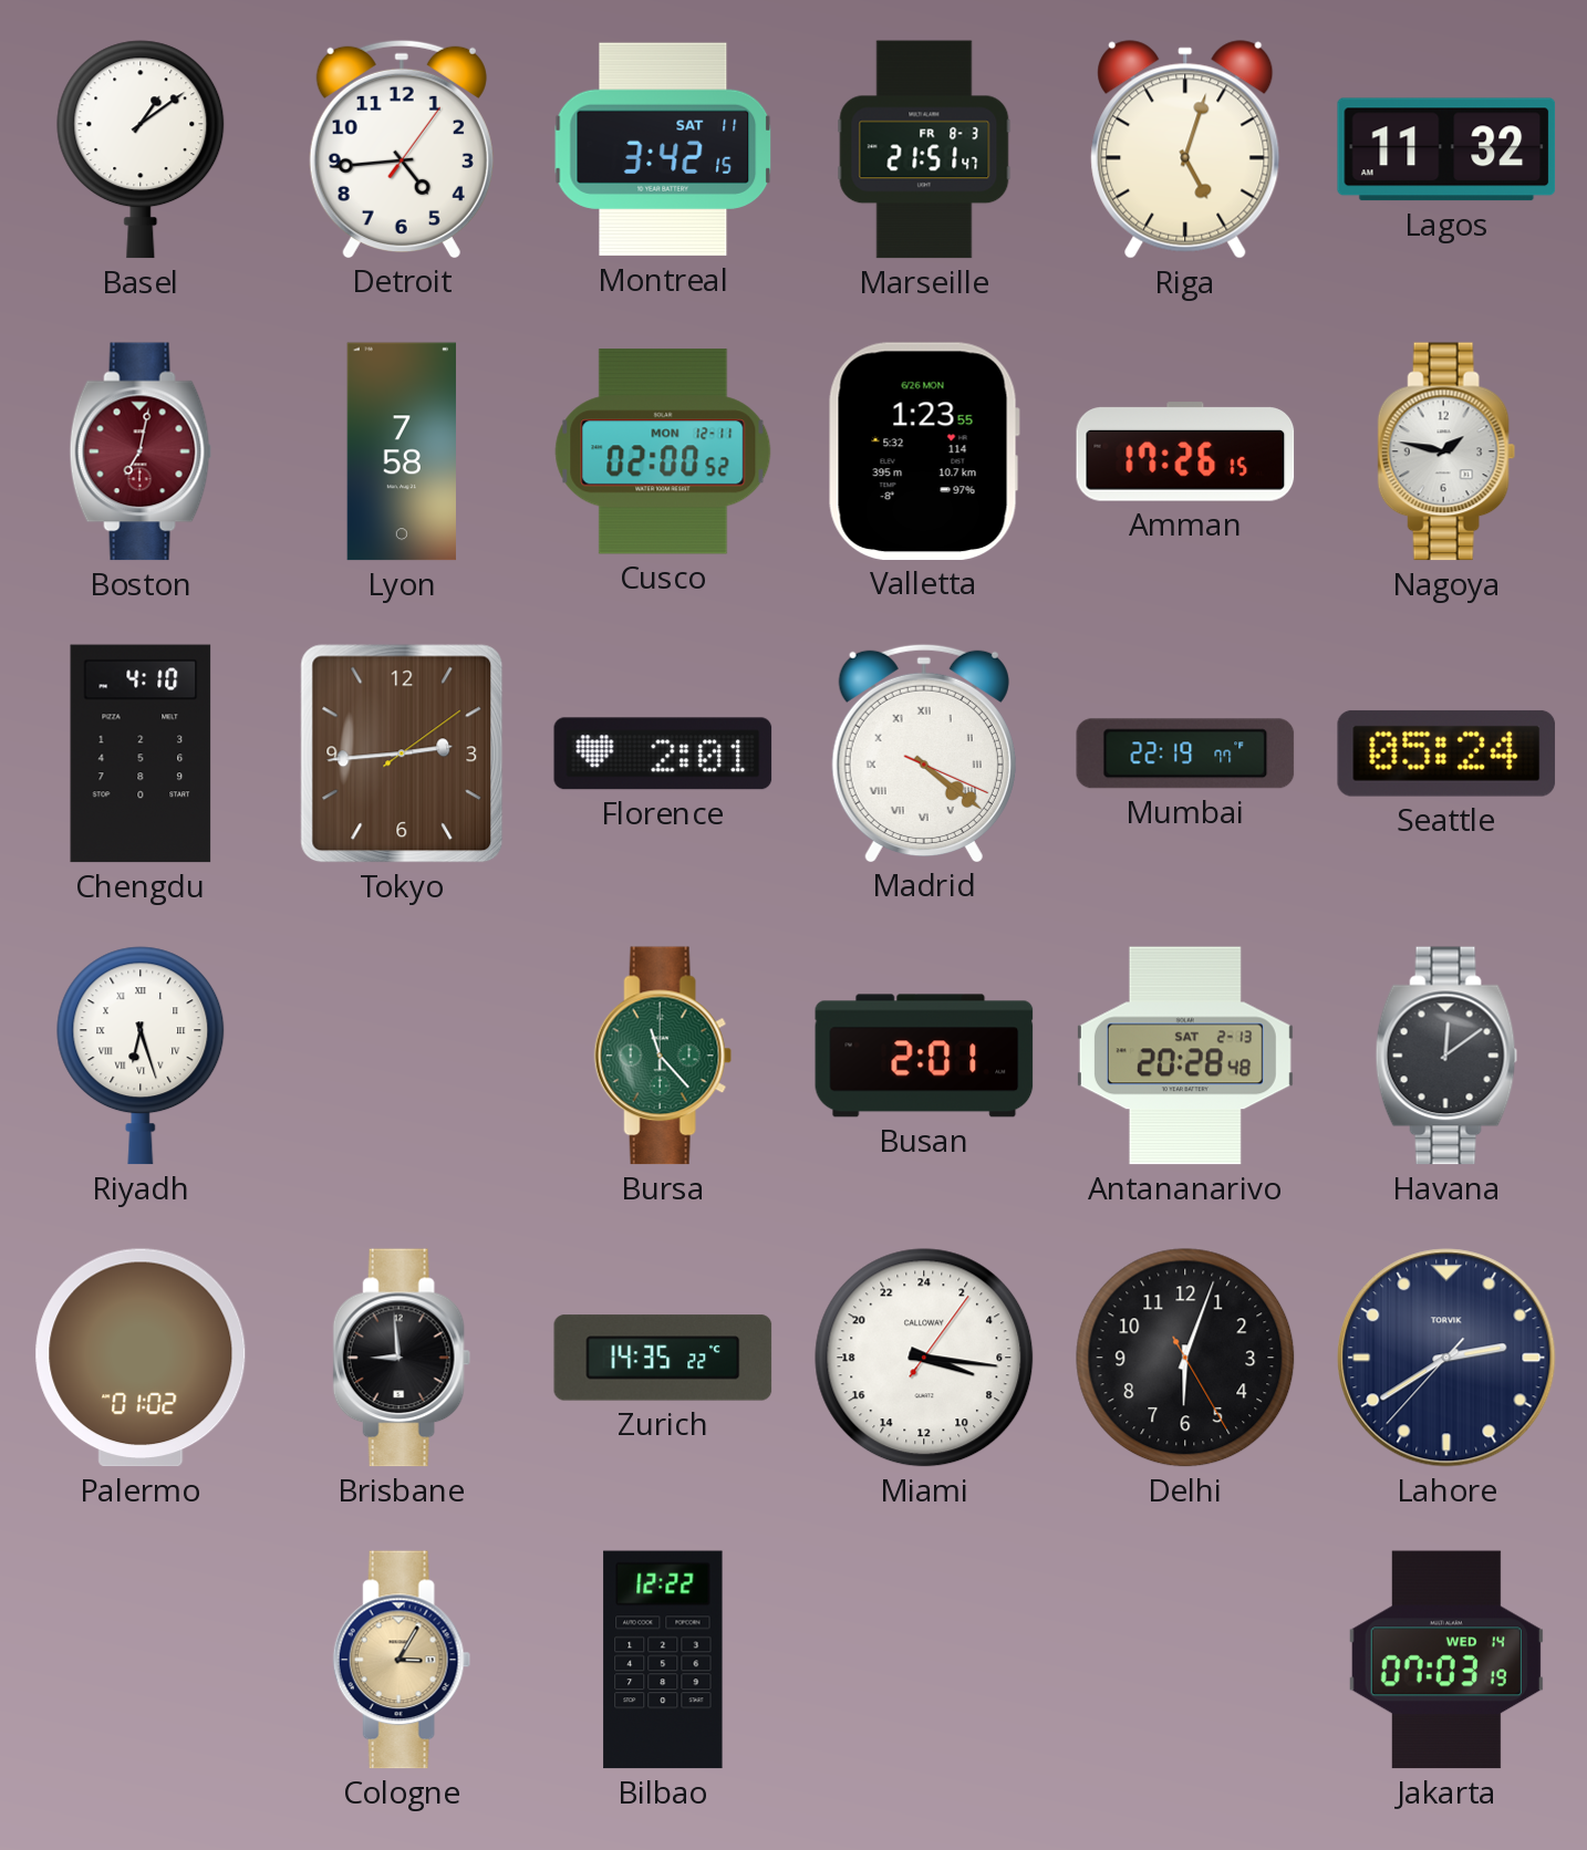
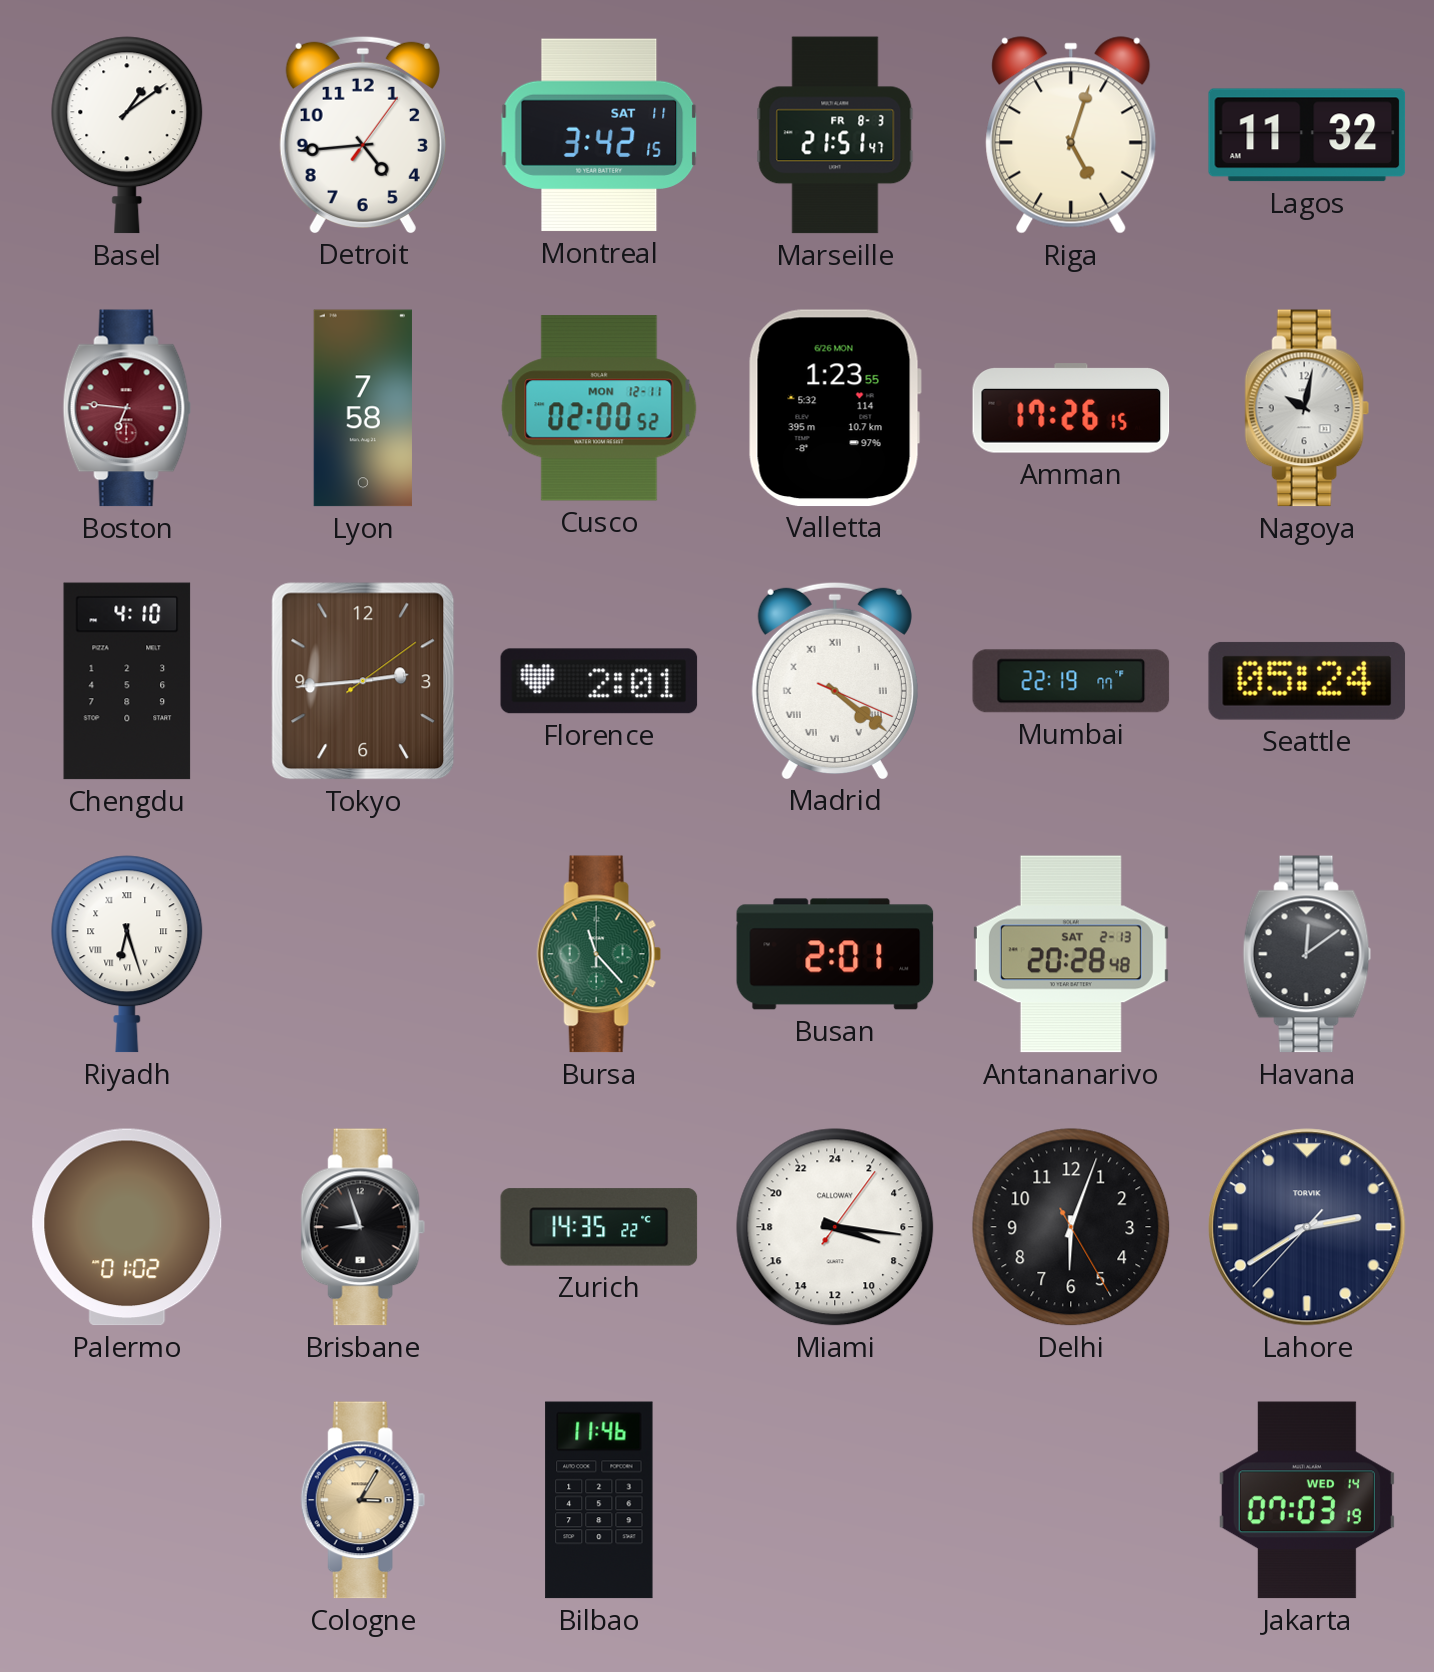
Boston: 7:02 -> 6:46
Nagoya: 1:47 -> 10:02
Brisbane: 8:59 -> 8:57
Bilbao: 12:22 -> 11:46
